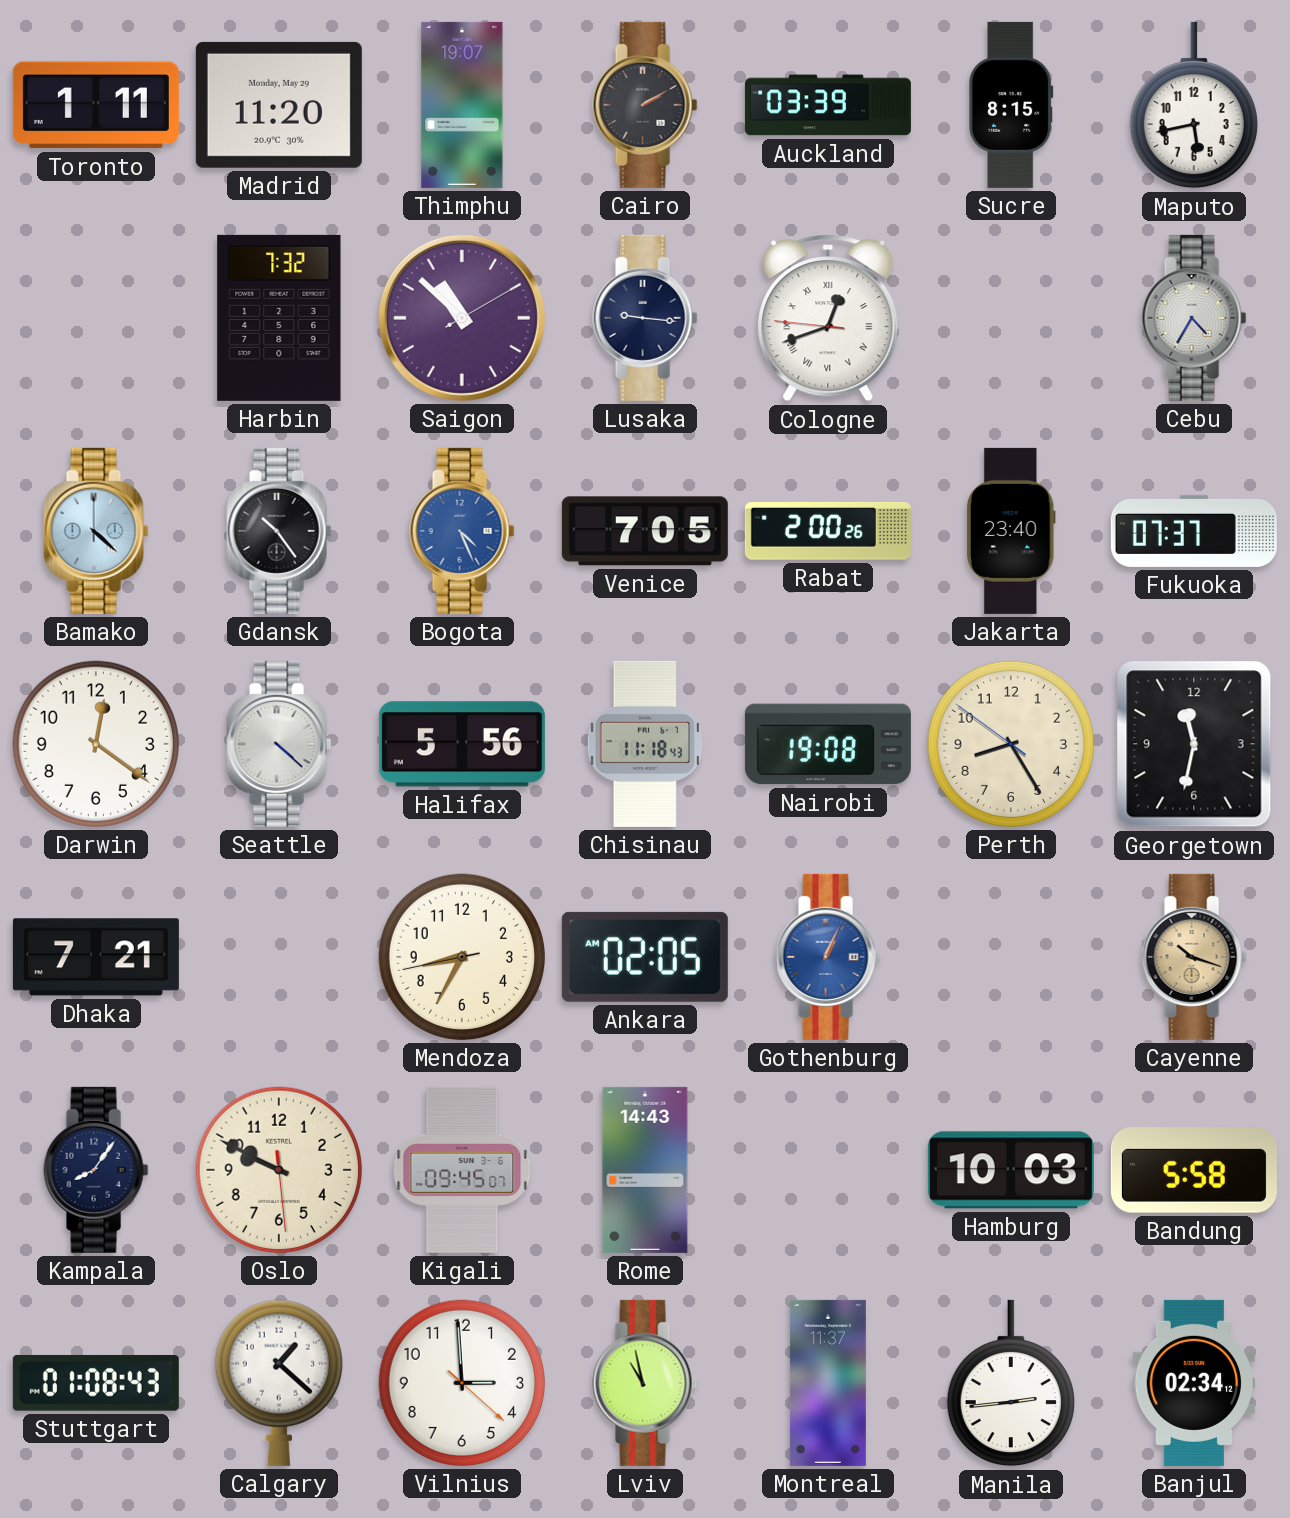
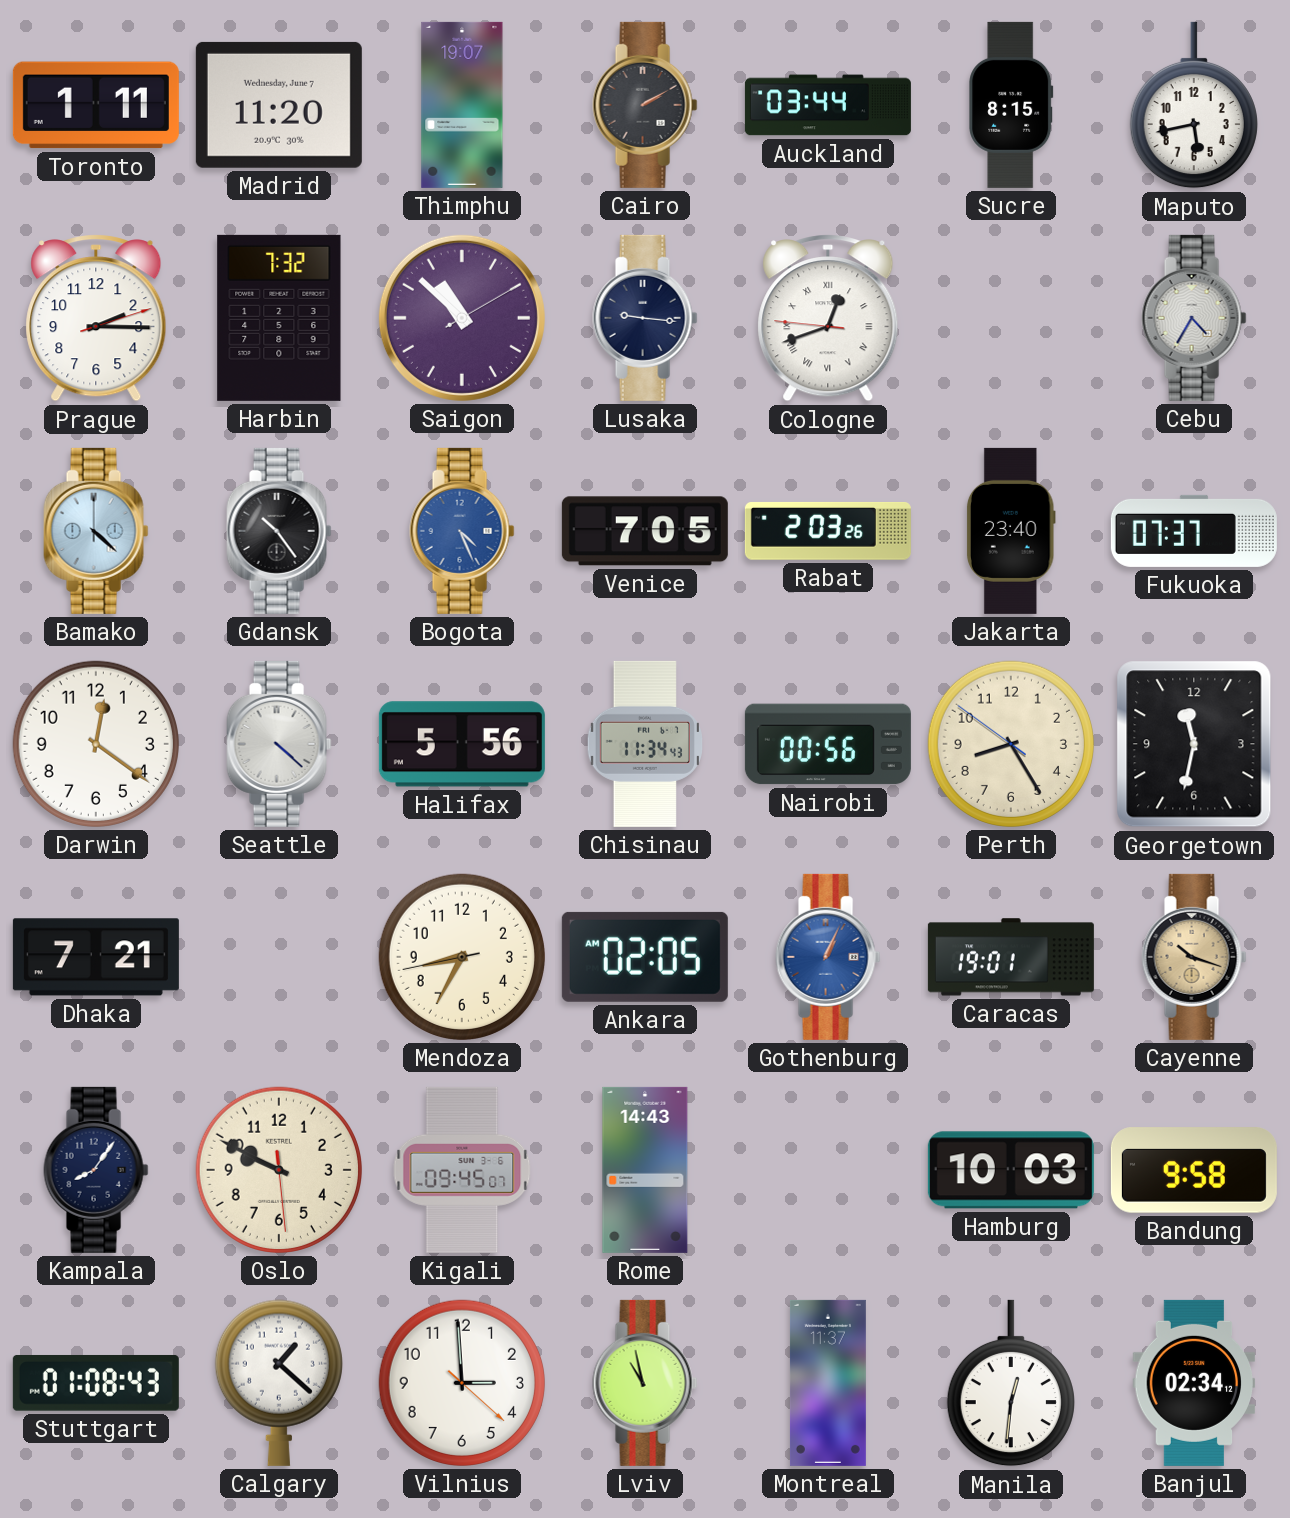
Madrid date: Monday, May 29 -> Wednesday, June 7
Auckland: 03:39 -> 03:44
Prague: none -> 2:15
Rabat: 2:00 -> 2:03
Chisinau: 11:18 -> 11:34
Nairobi: 19:08 -> 00:56
Caracas: none -> 19:01
Bandung: 5:58 -> 9:58
Manila: 2:44 -> 12:31
